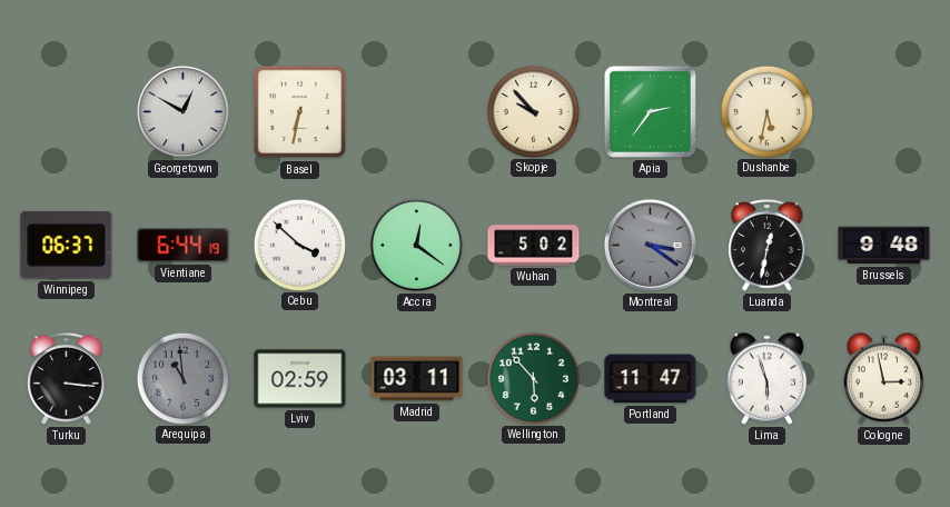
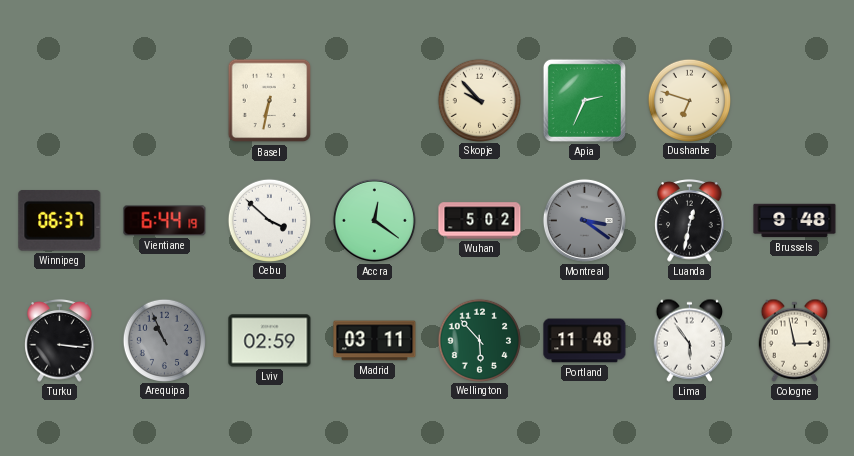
Georgetown: 12:50 -> none
Apia: 2:36 -> 2:34
Dushanbe: 5:32 -> 6:48
Arequipa: 10:59 -> 10:56
Portland: 11:47 -> 11:48
Lima: 5:57 -> 5:54
